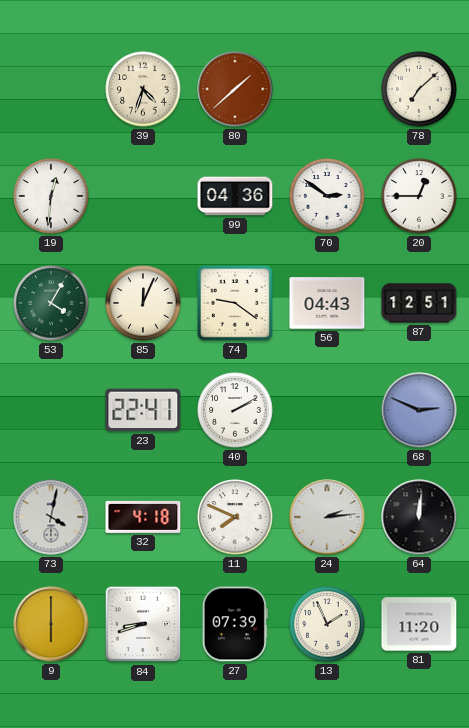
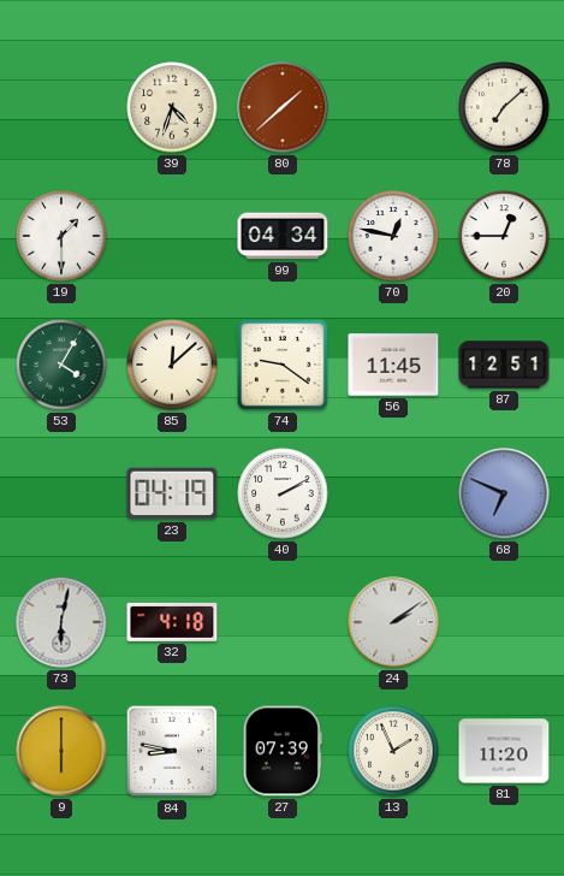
19: 12:31 -> 1:30
99: 04:36 -> 04:34
70: 2:51 -> 12:47
85: 12:04 -> 12:08
56: 04:43 -> 11:45
23: 22:41 -> 04:19
68: 2:49 -> 6:49
73: 4:02 -> 6:02
11: 7:49 -> none
24: 2:14 -> 2:09
64: 12:01 -> none
84: 8:42 -> 8:47
